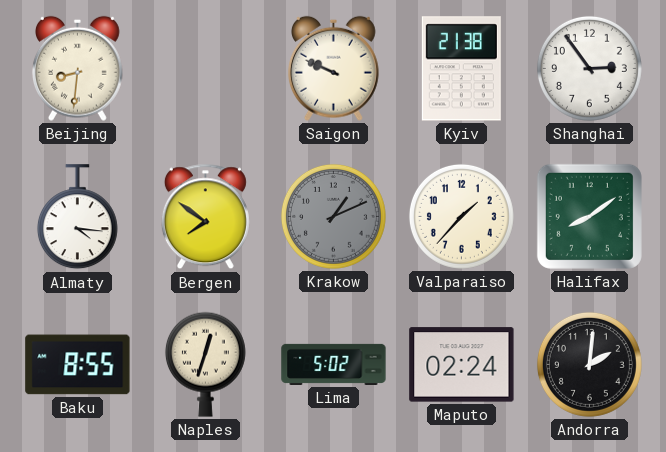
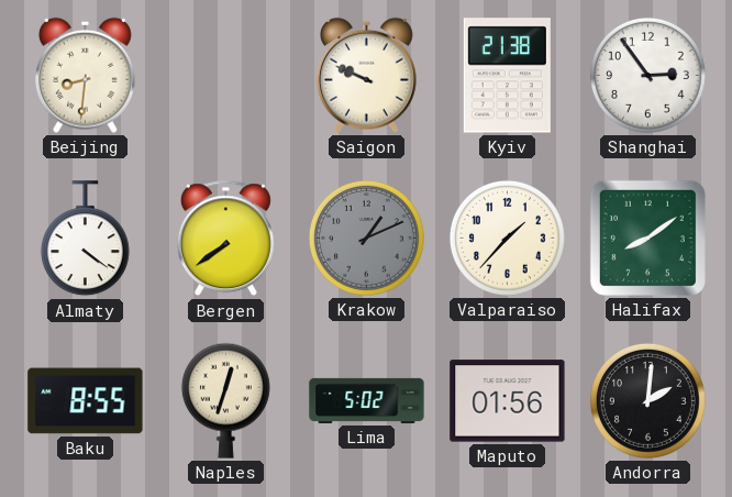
Almaty: 4:16 -> 4:21
Bergen: 7:51 -> 7:39
Maputo: 02:24 -> 01:56
